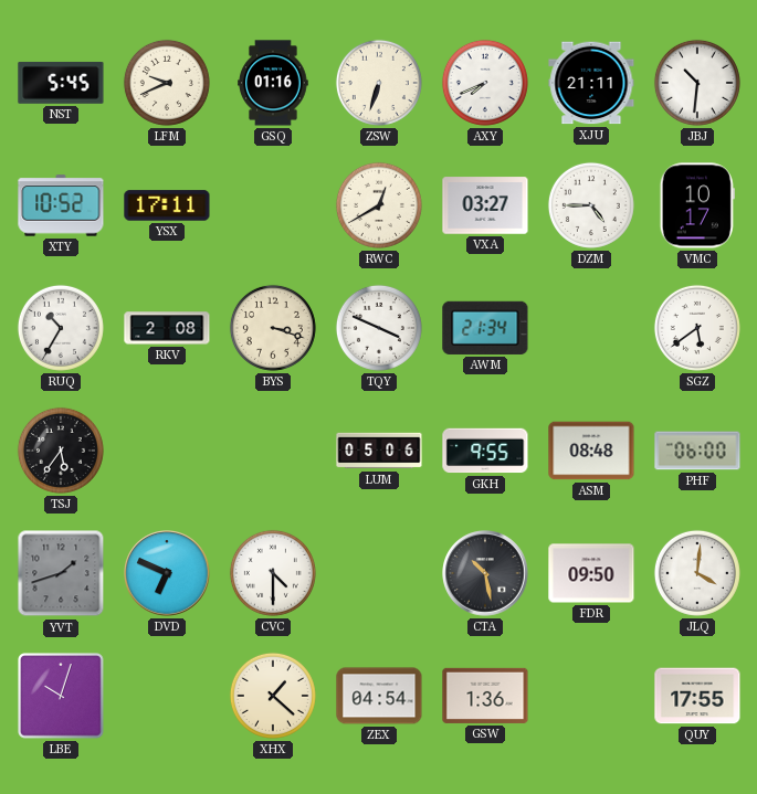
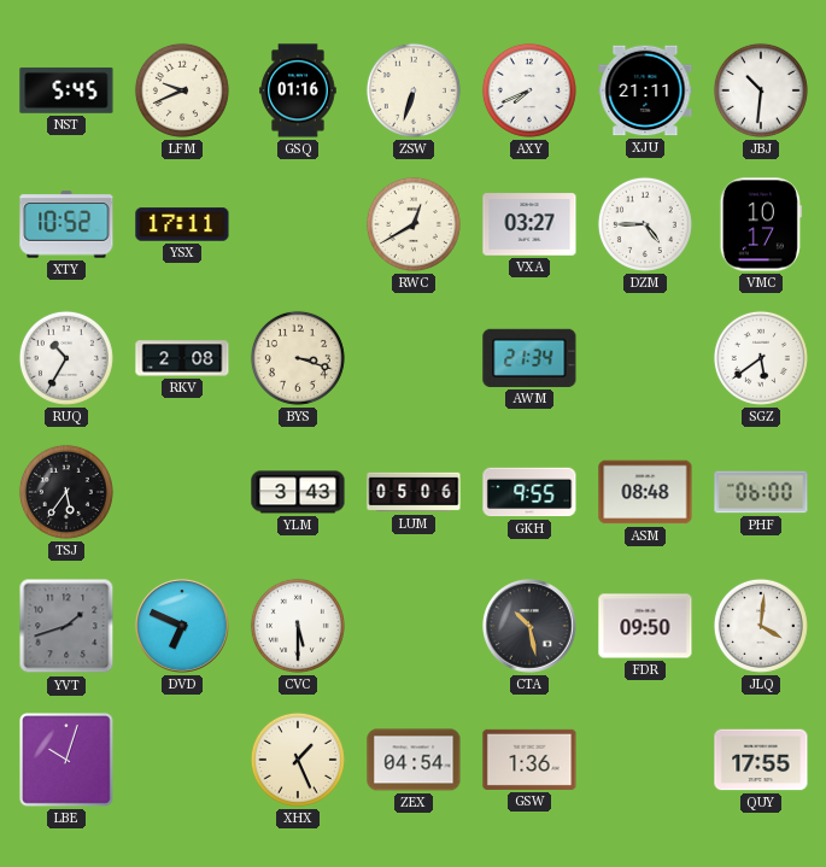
TQY: 3:49 -> none
YLM: none -> 3:43
CVC: 4:30 -> 5:30
XHX: 1:22 -> 1:26
